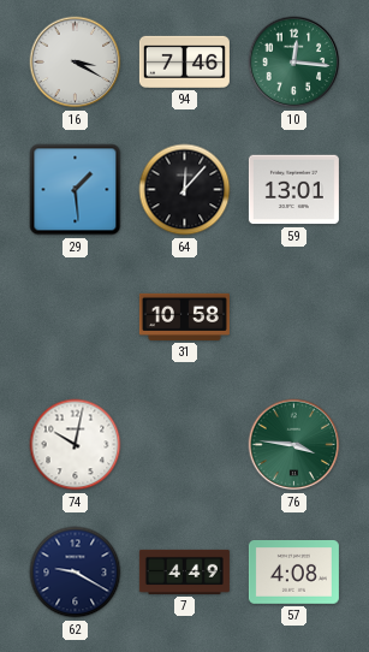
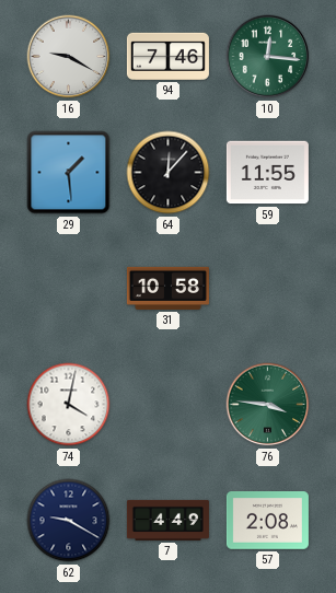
16: 3:20 -> 9:20
59: 13:01 -> 11:55
74: 10:02 -> 4:02
57: 4:08 -> 2:08
